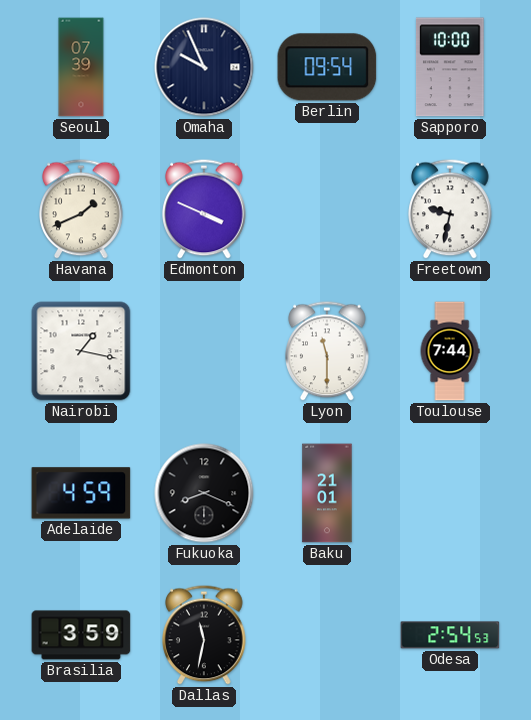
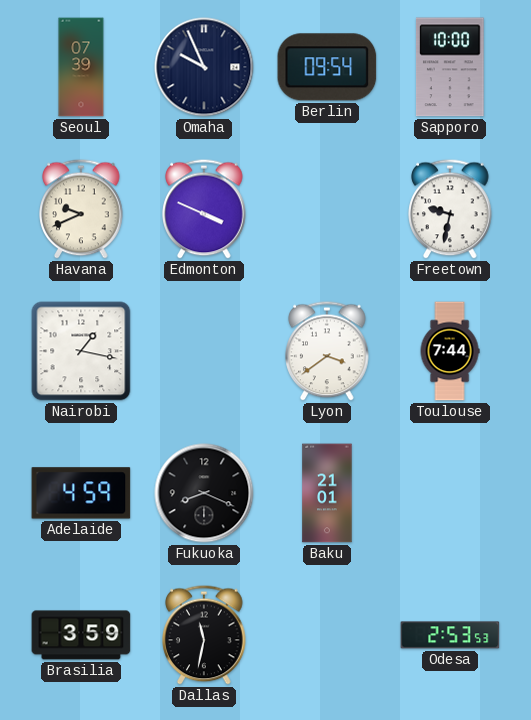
Havana: 1:41 -> 9:41
Lyon: 11:30 -> 3:39
Odesa: 2:54 -> 2:53
